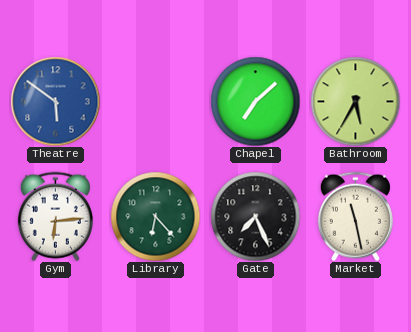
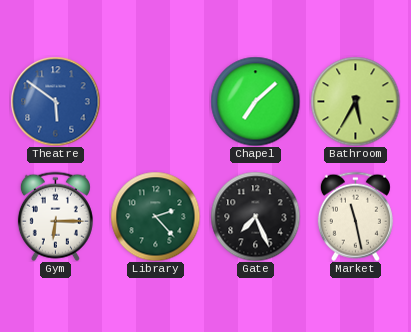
Gym: 6:14 -> 6:15
Library: 6:23 -> 2:23
